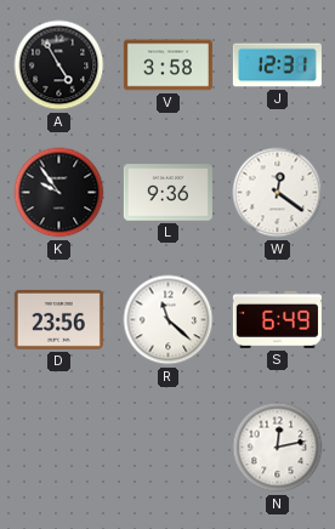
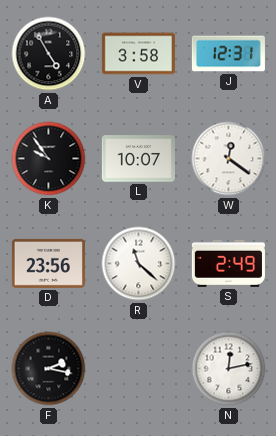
L: 9:36 -> 10:07
S: 6:49 -> 2:49
F: none -> 2:17
